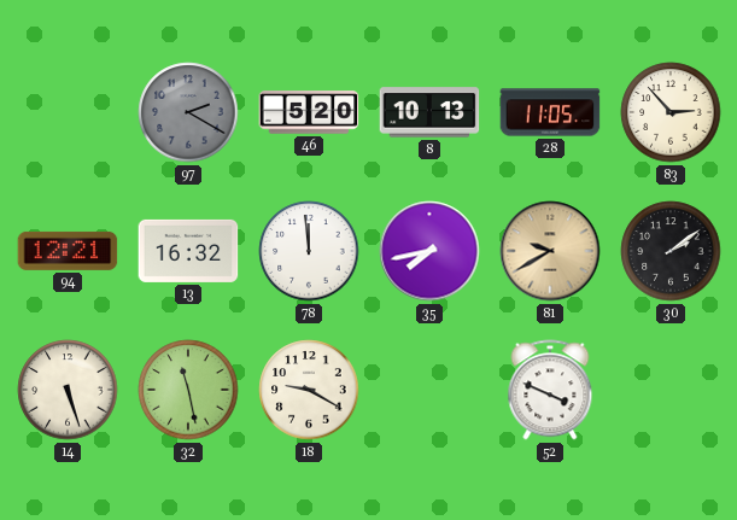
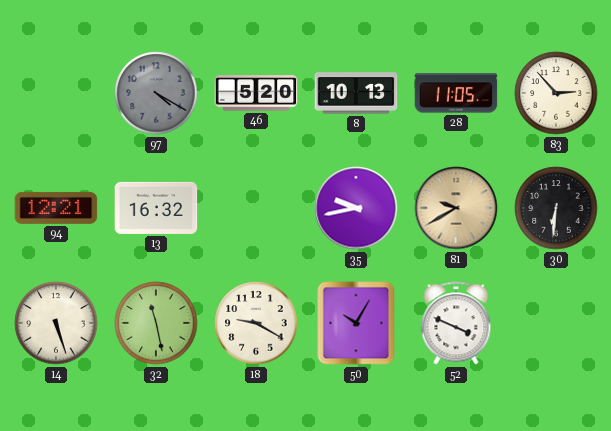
97: 2:20 -> 4:20
78: 11:59 -> none
35: 7:43 -> 9:43
30: 2:09 -> 6:31
50: none -> 10:05
